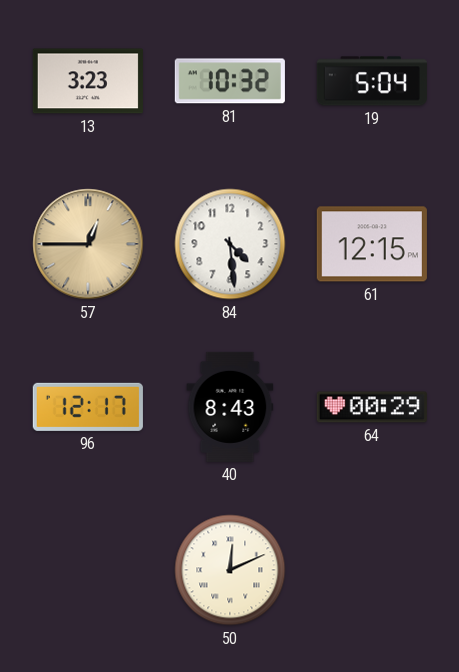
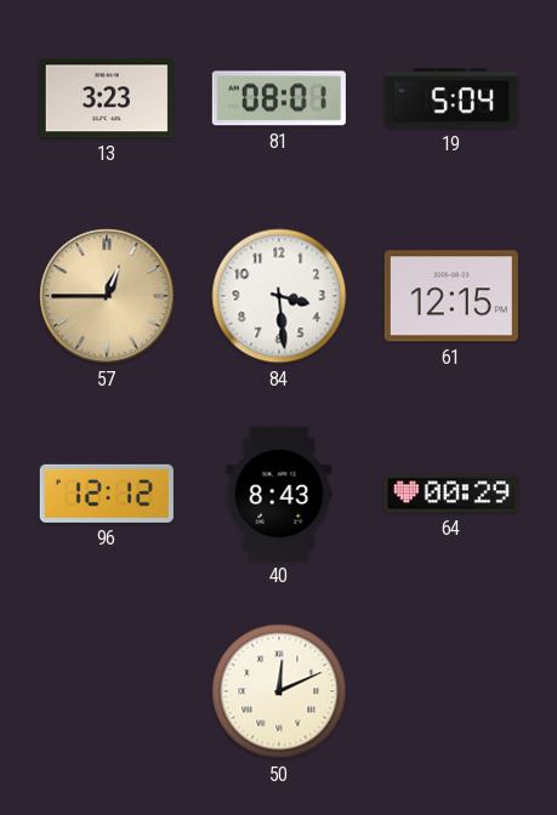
81: 10:32 -> 08:01
84: 4:29 -> 3:29
96: 12:17 -> 12:12
